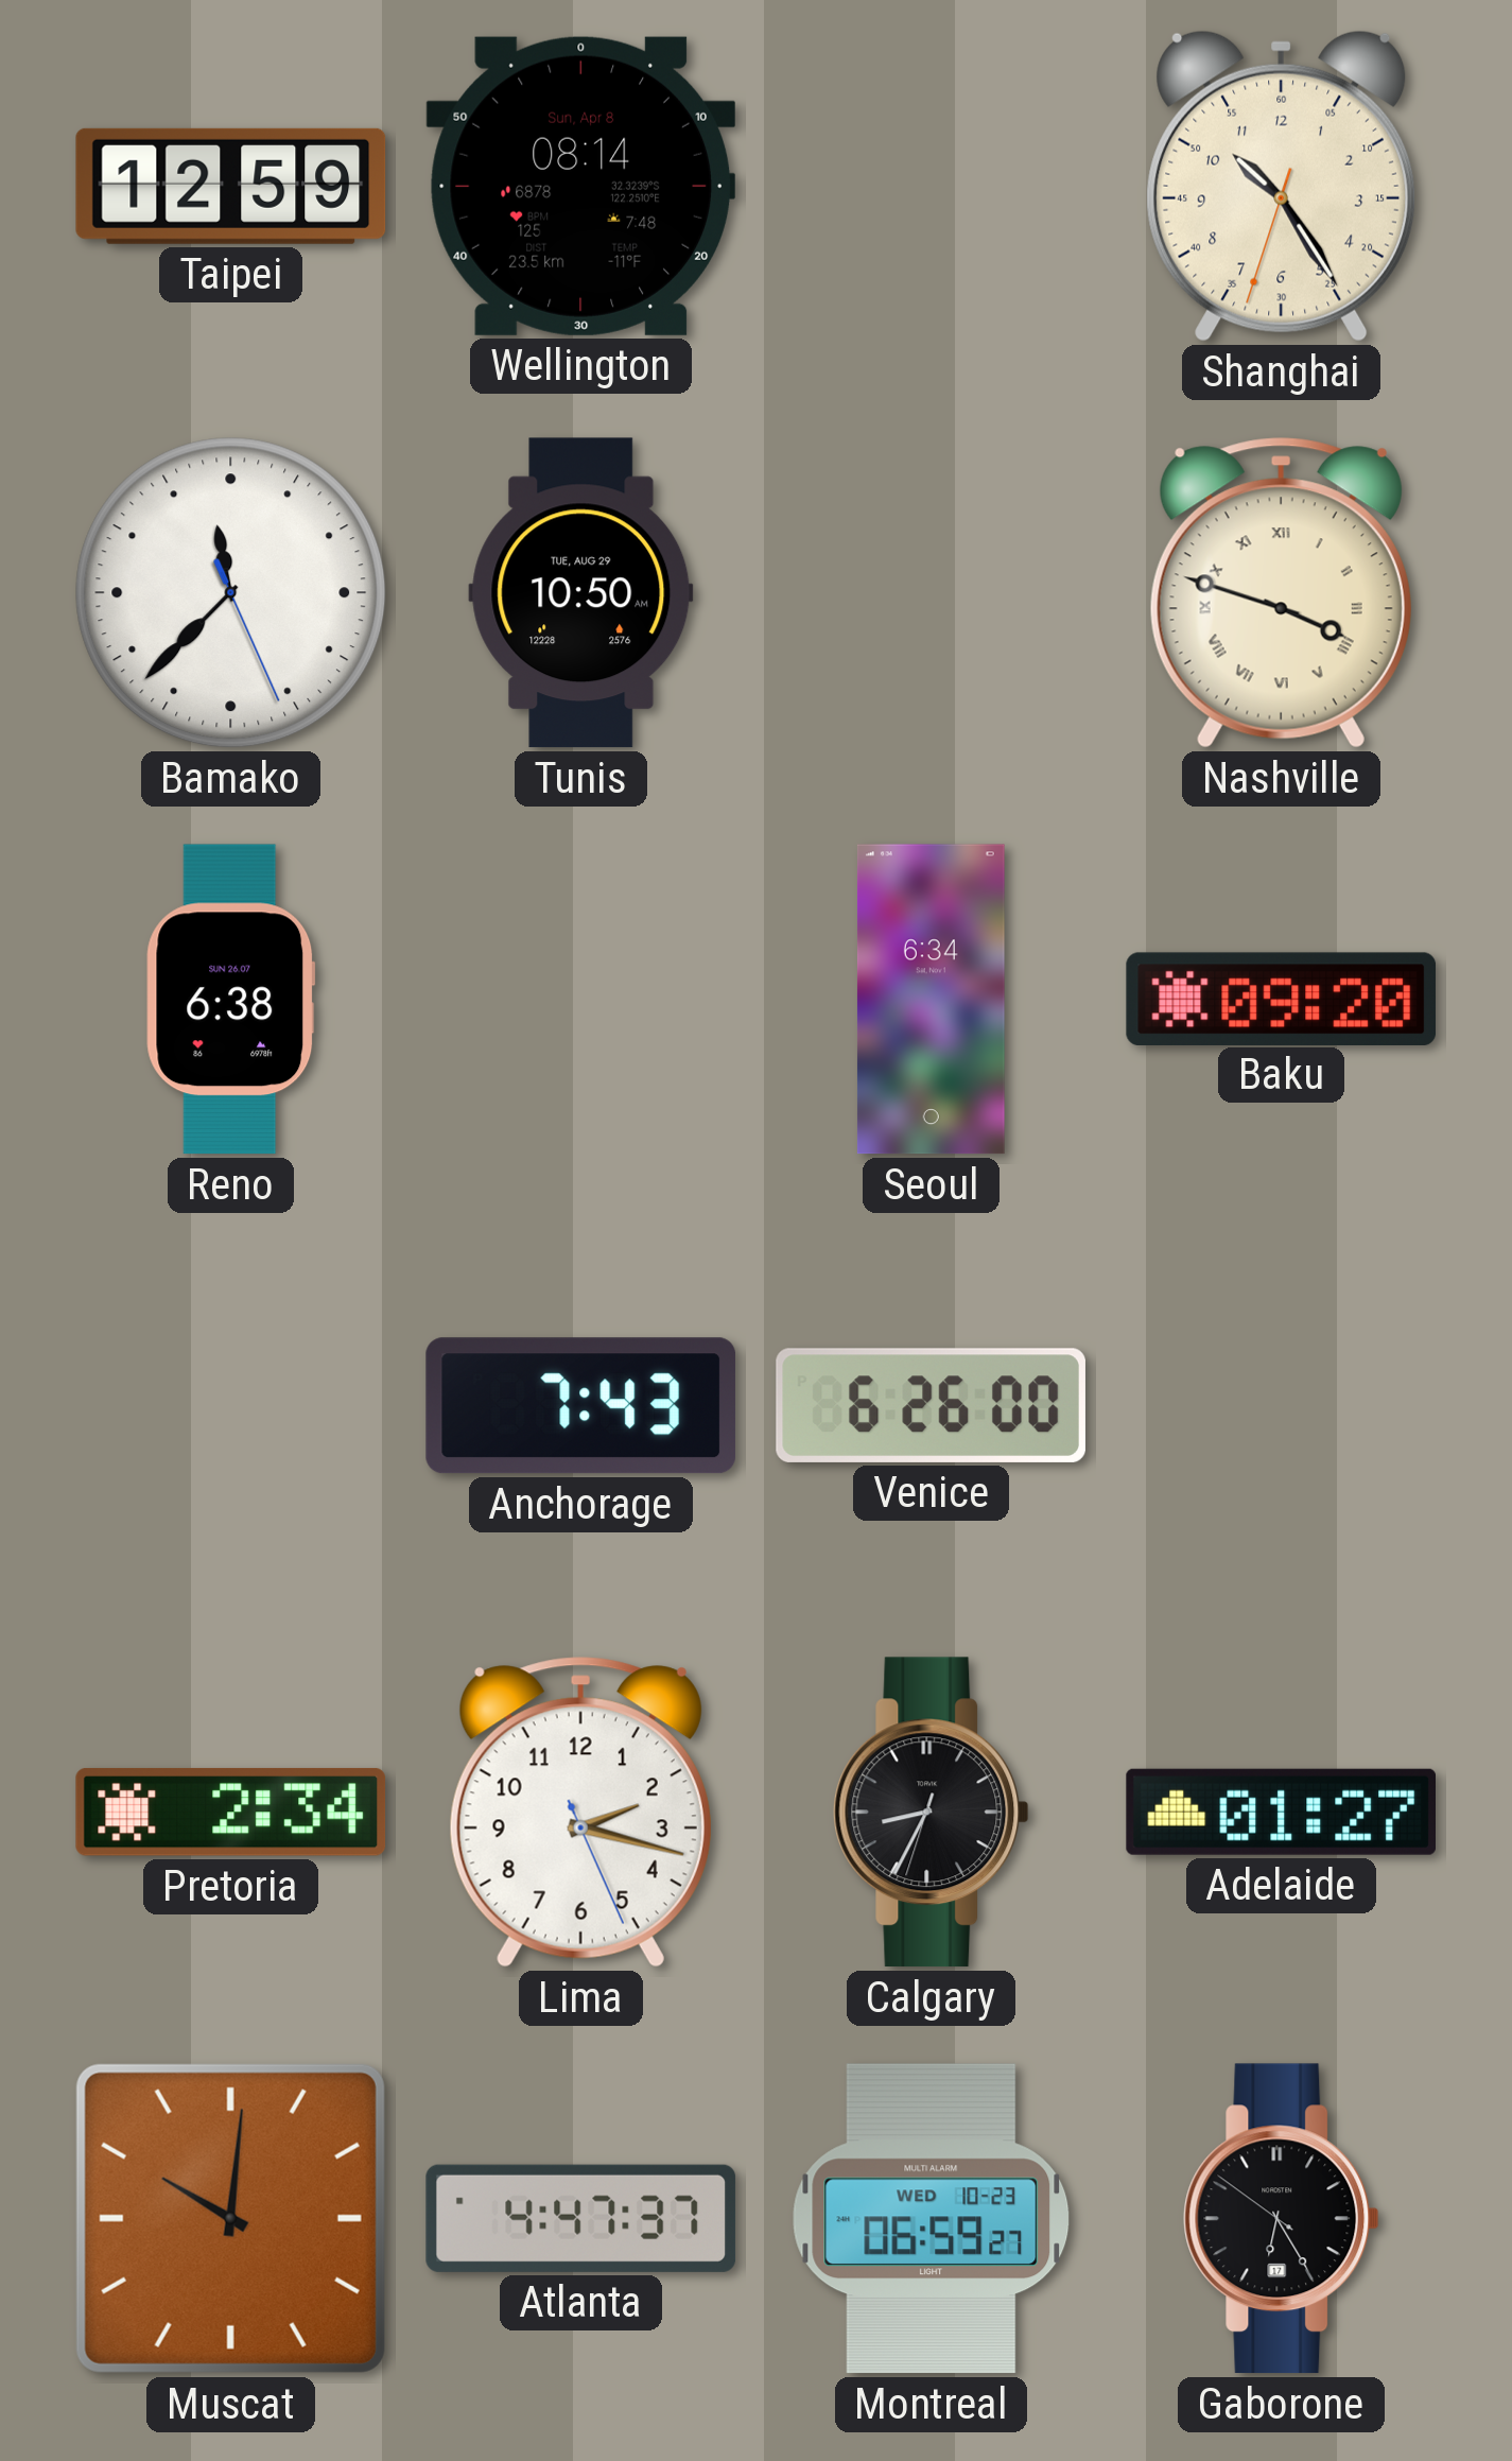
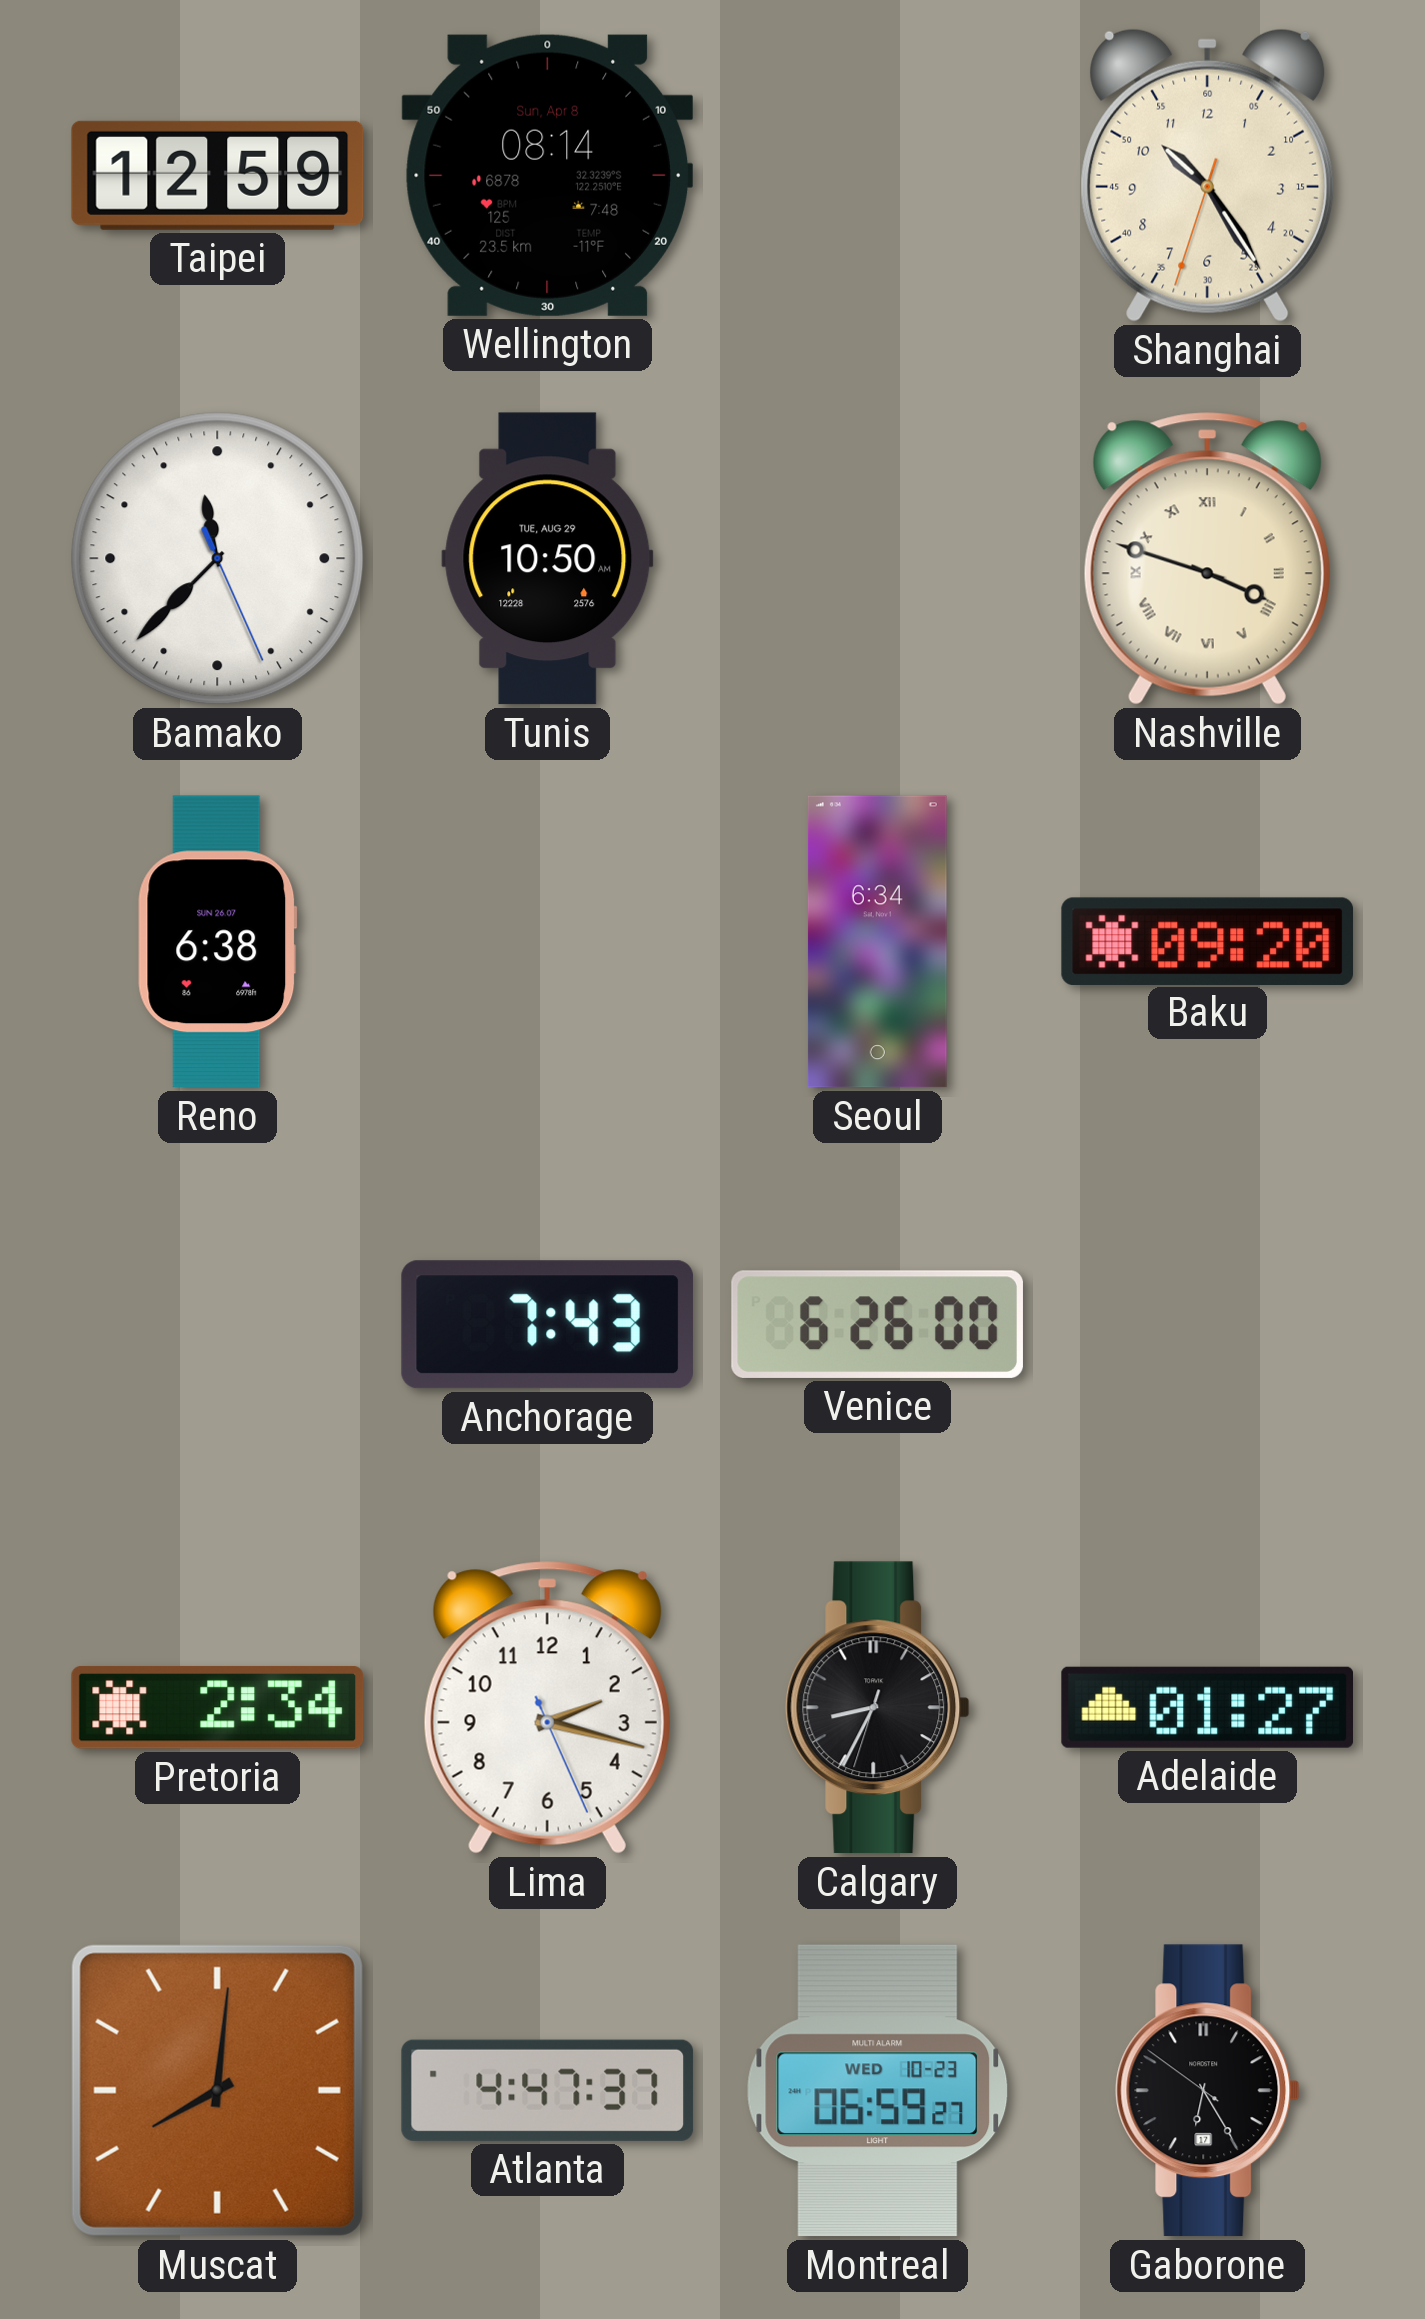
Muscat: 10:01 -> 8:01
